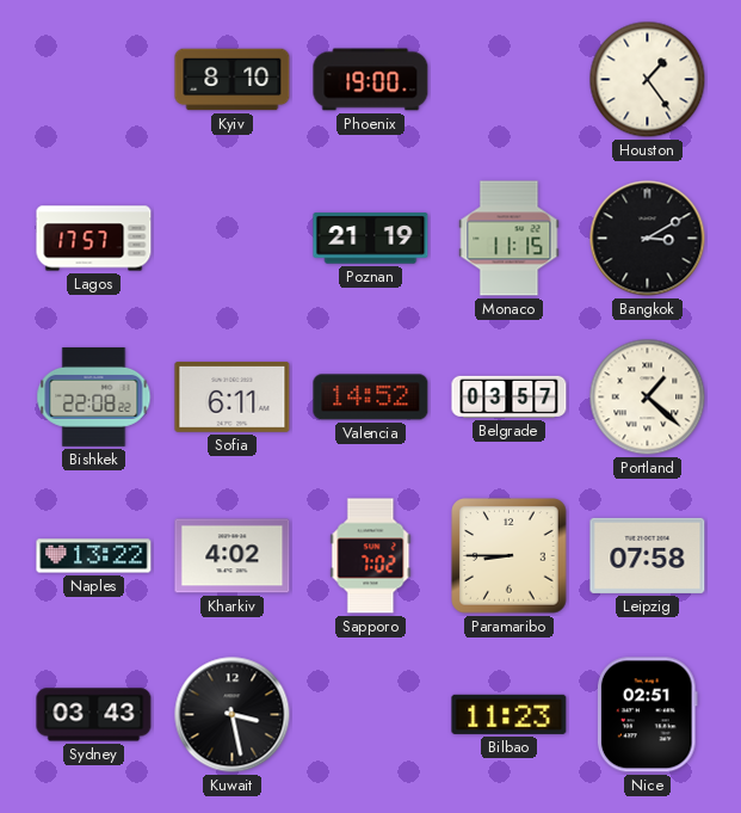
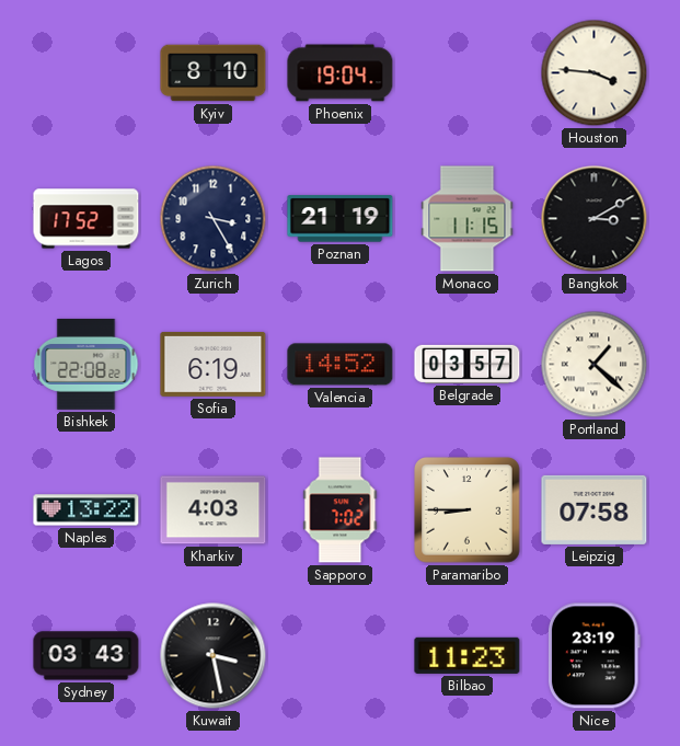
Phoenix: 19:00 -> 19:04
Houston: 1:24 -> 3:46
Lagos: 17:57 -> 17:52
Zurich: none -> 3:25
Sofia: 6:11 -> 6:19
Kharkiv: 4:02 -> 4:03
Nice: 02:51 -> 23:19
